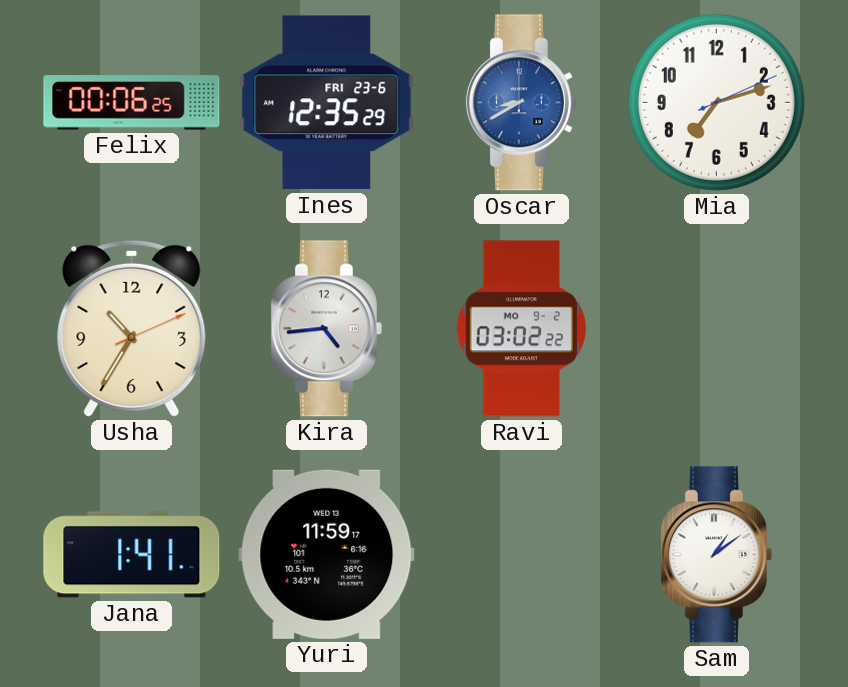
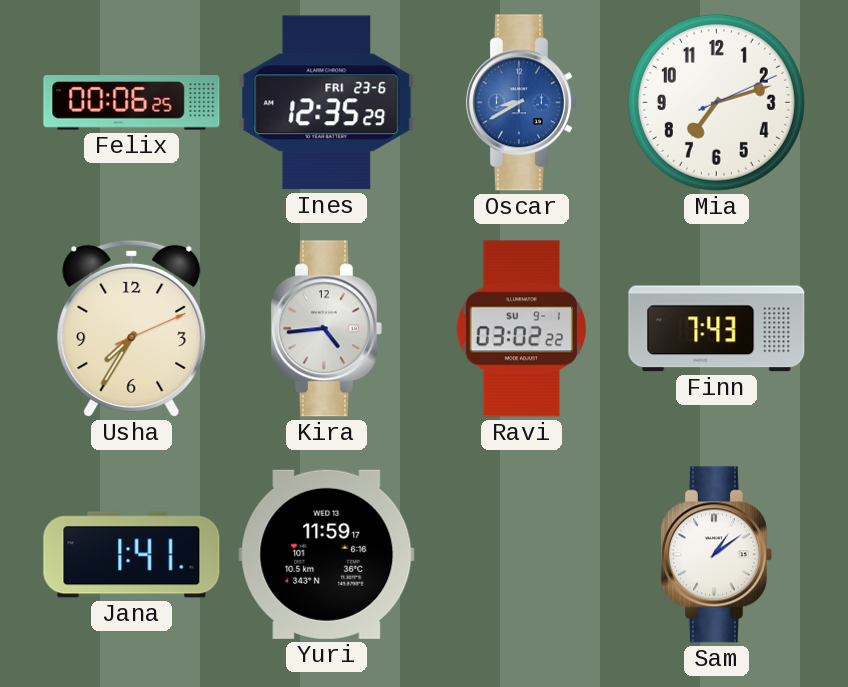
Usha: 10:35 -> 7:35
Ravi date: MO 9-2 -> SU 9-1
Finn: none -> 7:43
